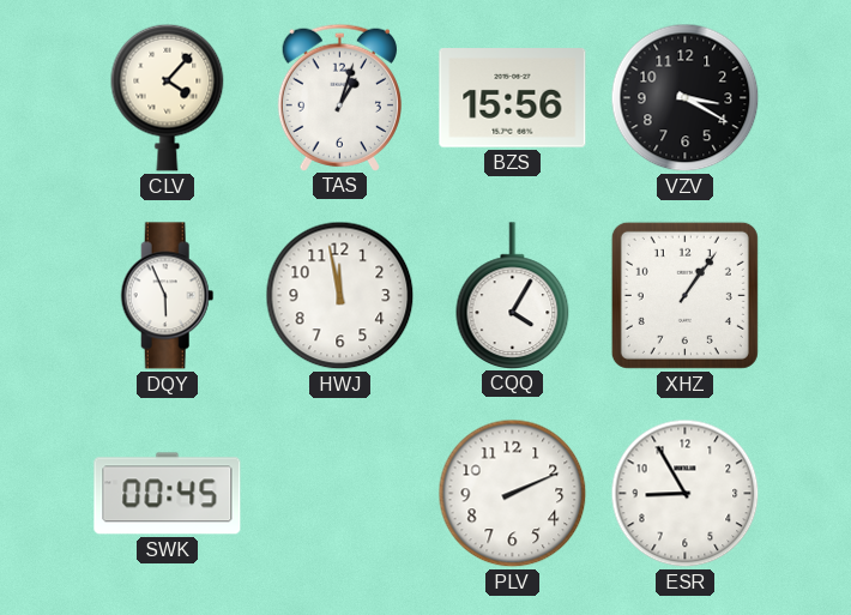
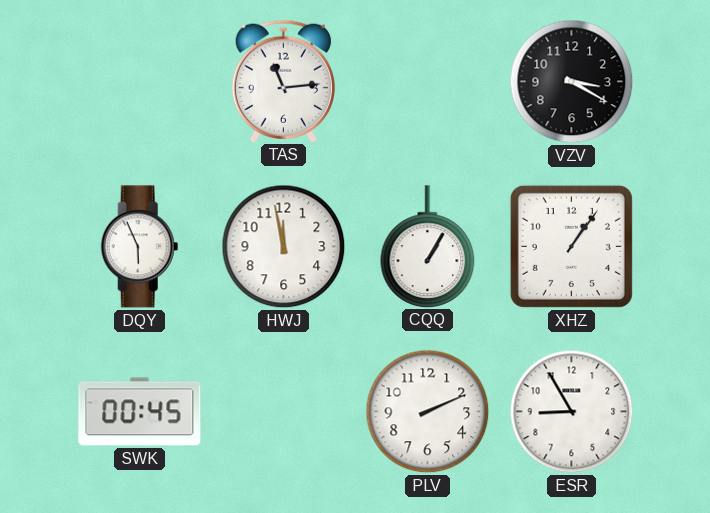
CLV: 4:07 -> none
TAS: 1:03 -> 11:14
BZS: 15:56 -> none
CQQ: 4:05 -> 1:05
